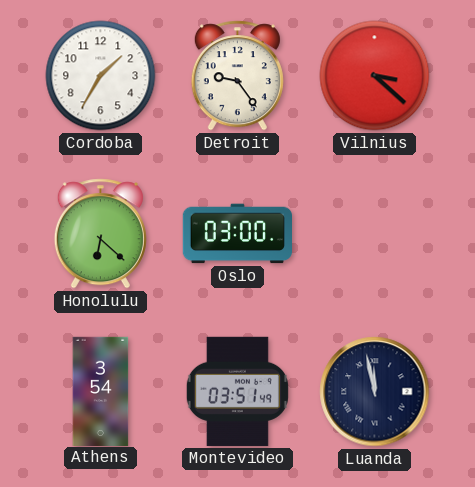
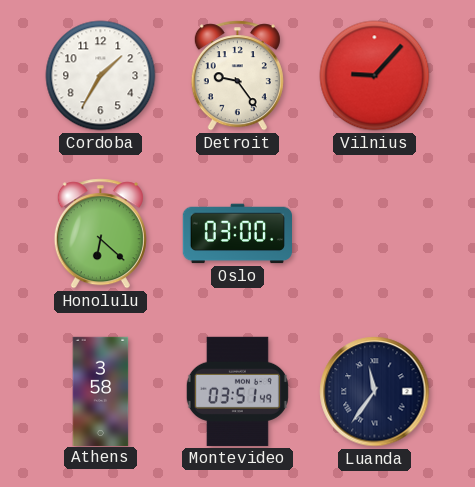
Vilnius: 3:22 -> 9:07
Athens: 3:54 -> 3:58
Luanda: 11:58 -> 11:36
